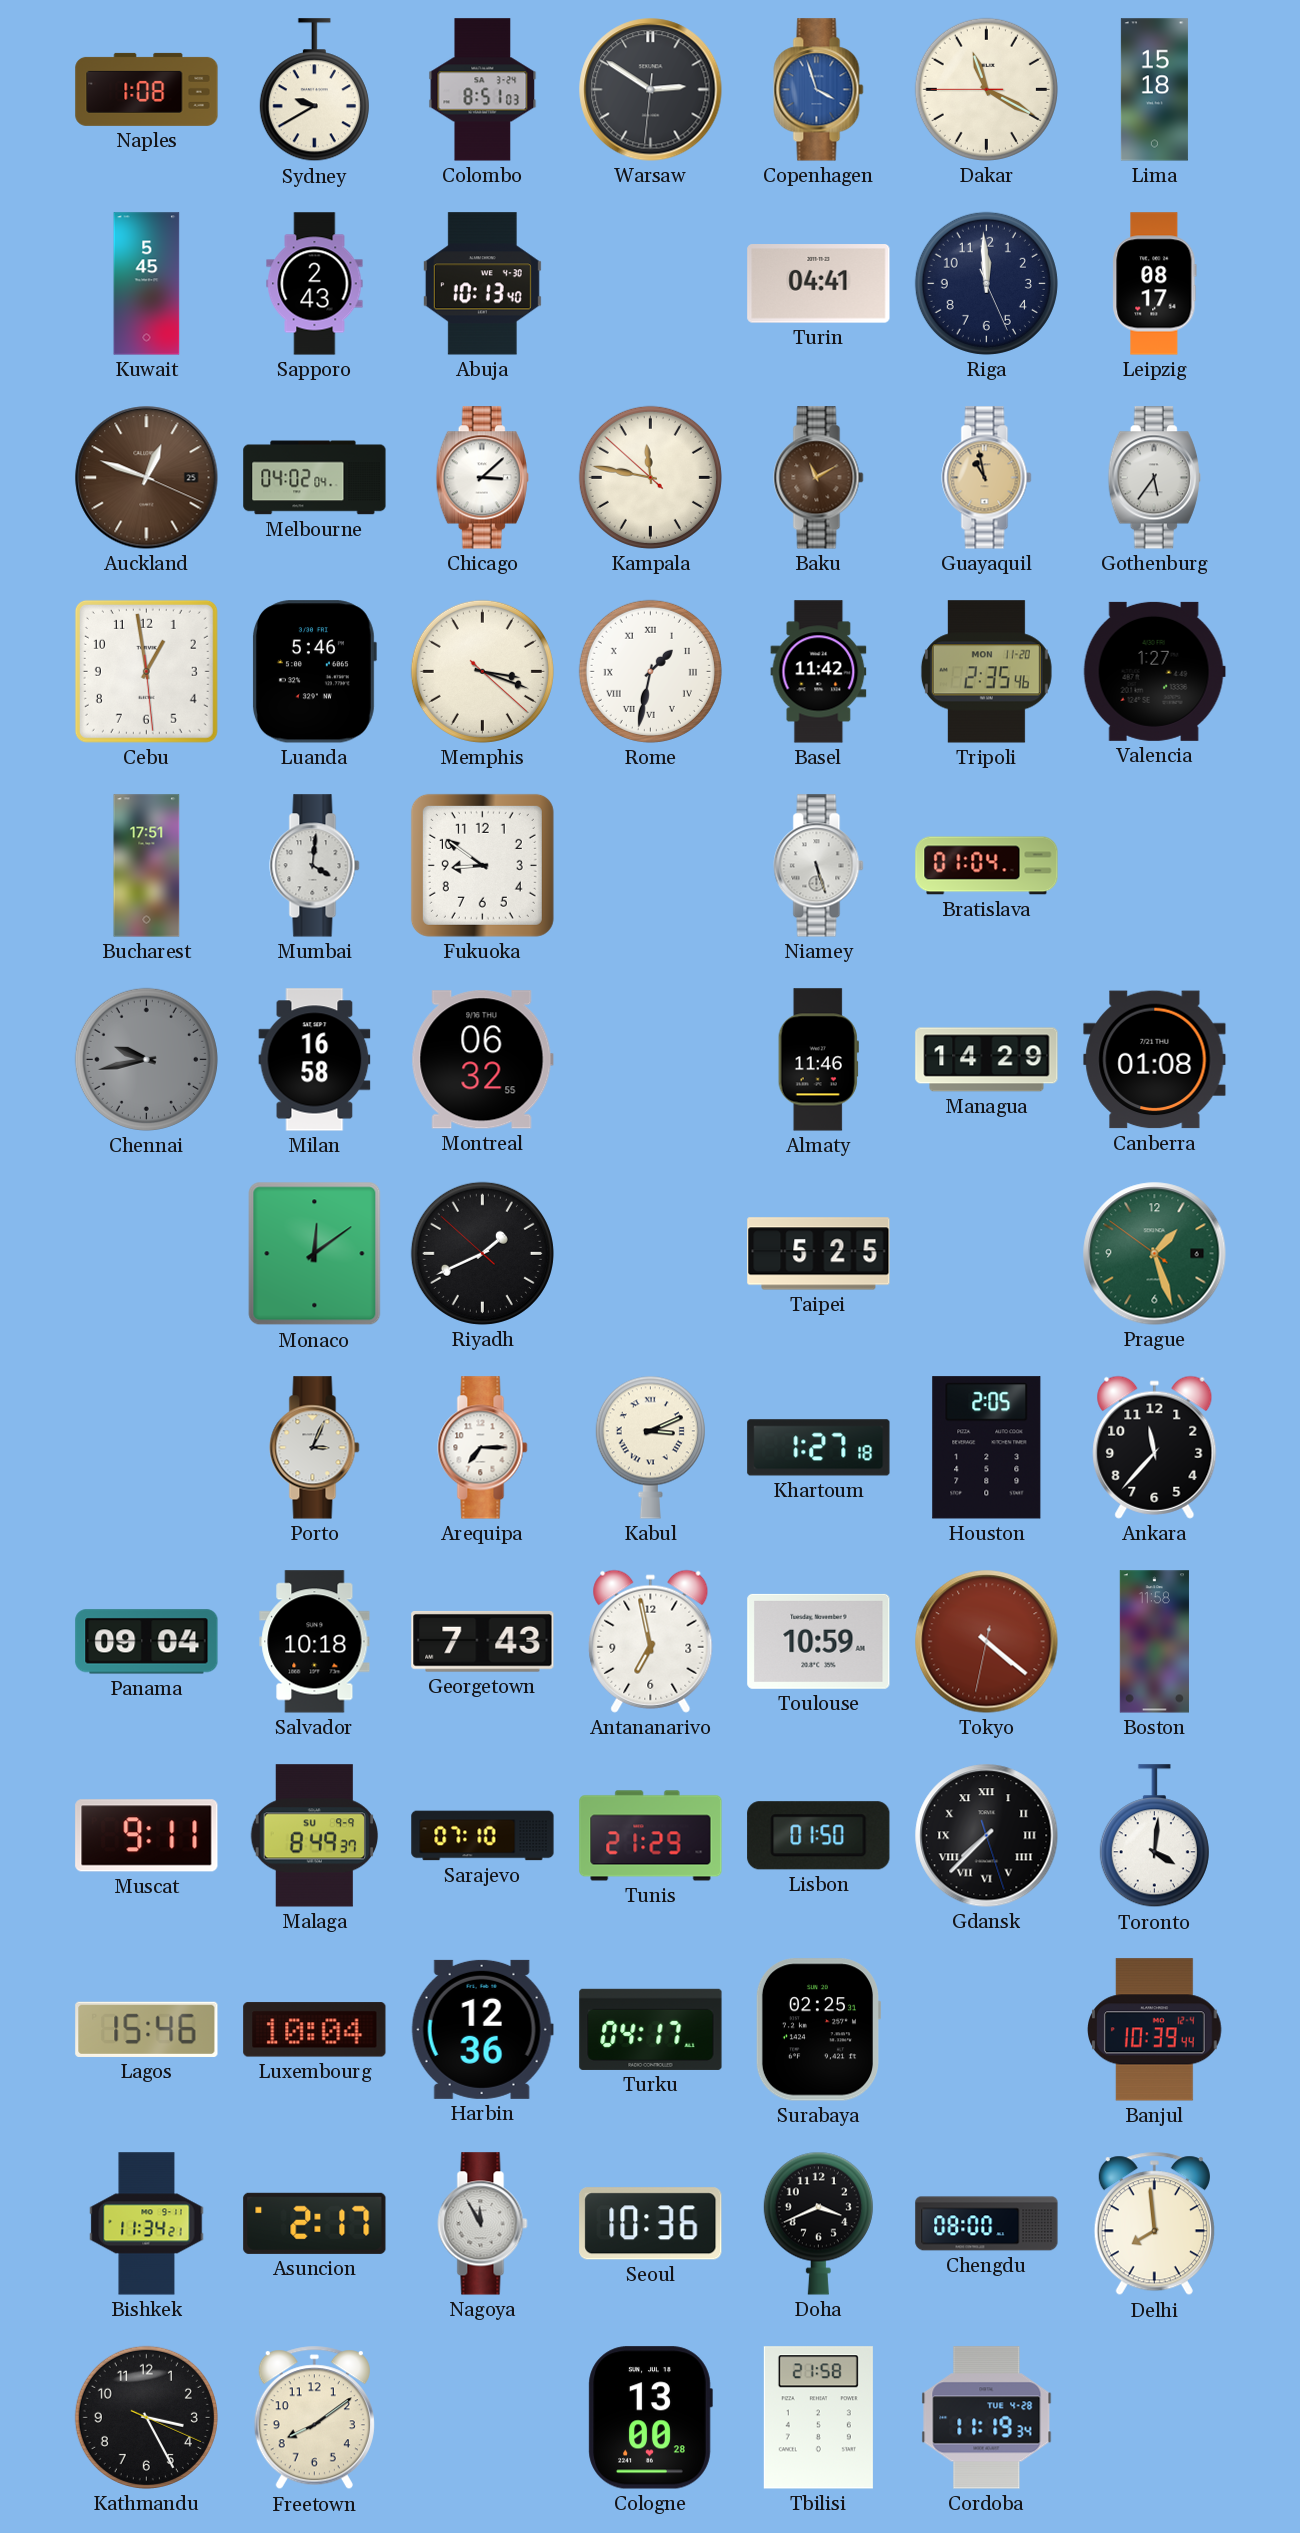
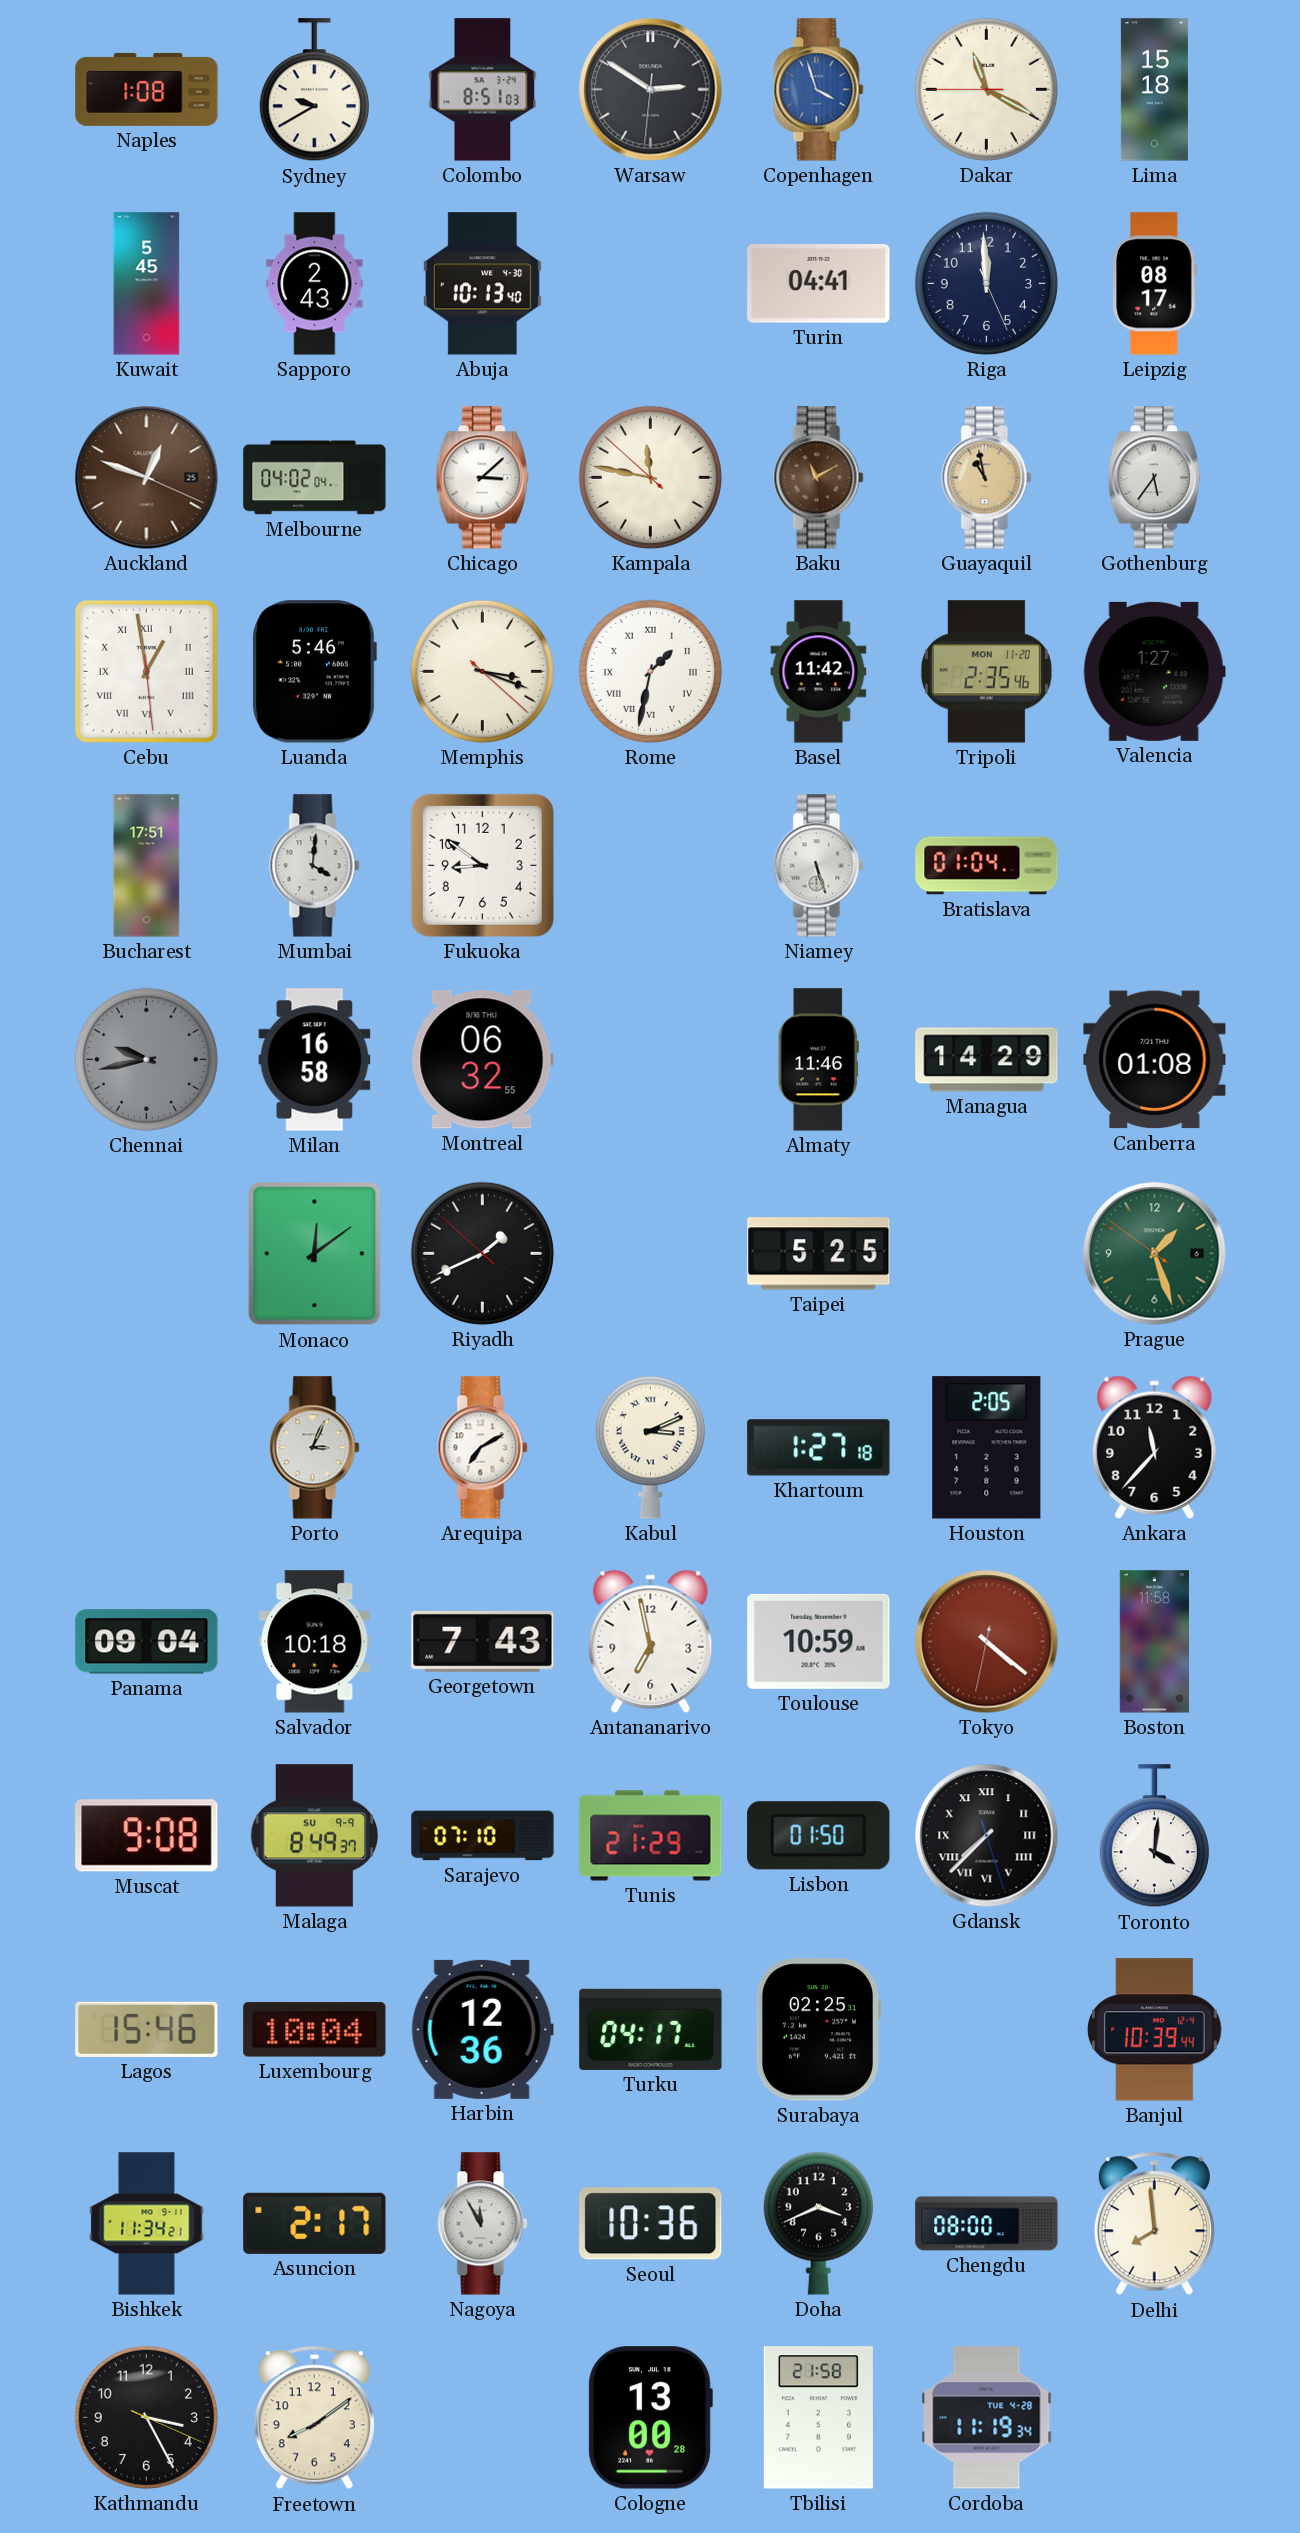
Cebu numerals: Arabic -> Roman
Arequipa: 7:15 -> 7:10
Muscat: 9:11 -> 9:08
